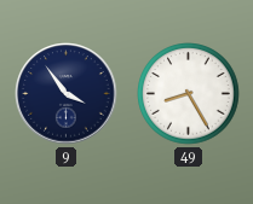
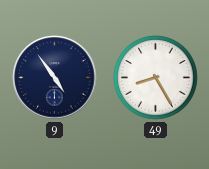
9: 3:54 -> 4:54
